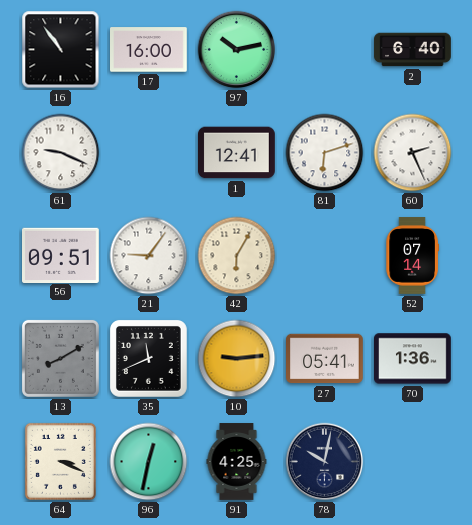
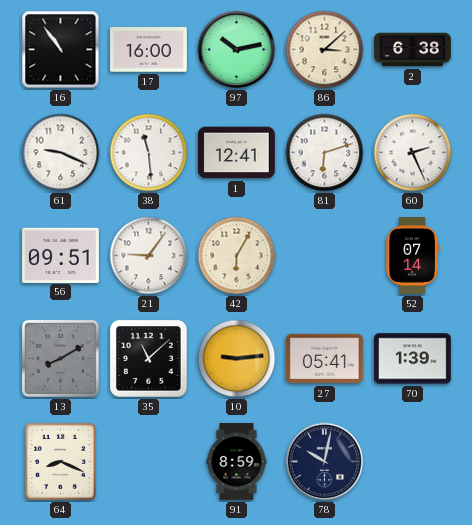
86: none -> 3:08
2: 6:40 -> 6:38
38: none -> 11:29
35: 11:41 -> 11:08
70: 1:36 -> 1:39
64: 3:19 -> 8:19
96: 12:32 -> none
91: 4:25 -> 8:59
